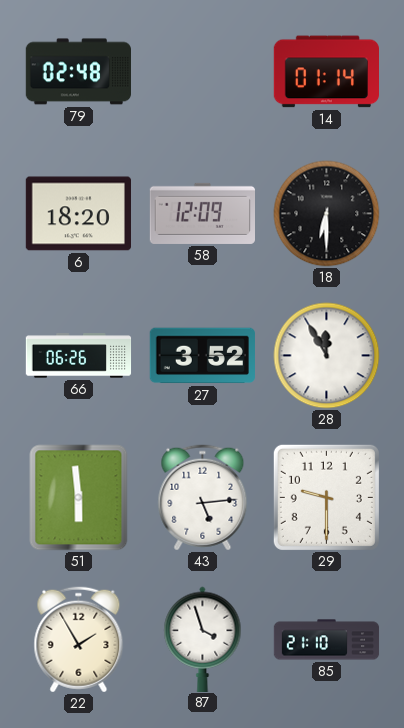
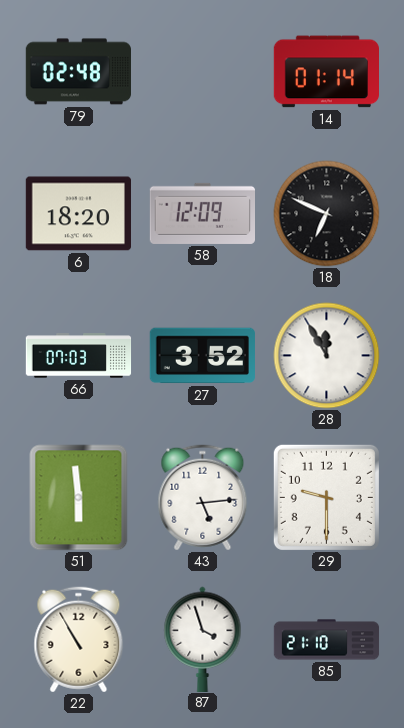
18: 6:30 -> 6:49
66: 06:26 -> 07:03
22: 1:55 -> 10:55
